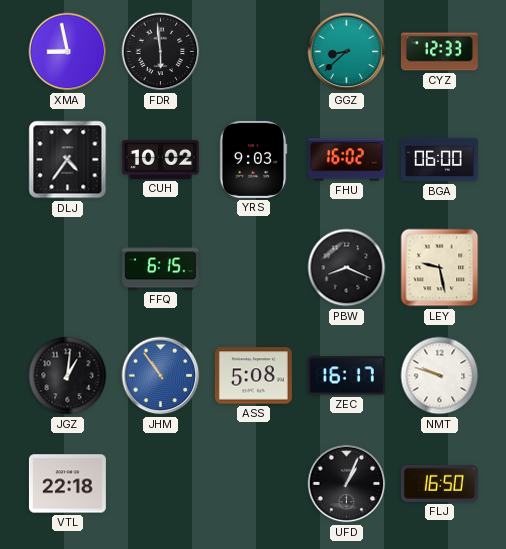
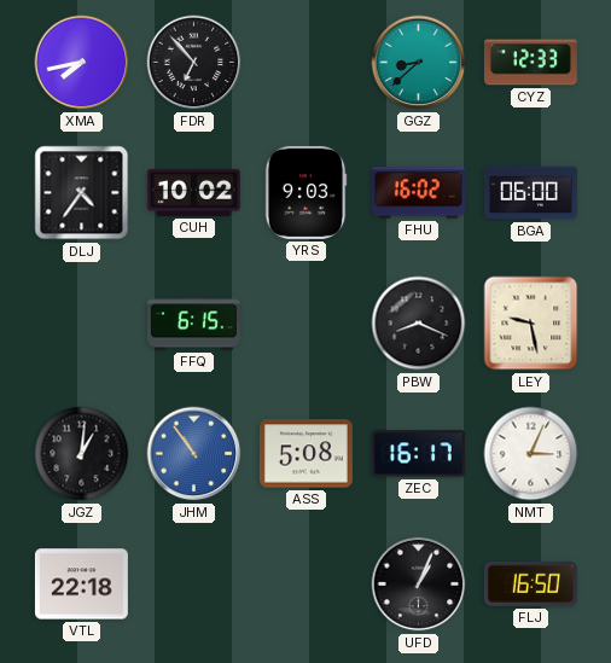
XMA: 8:58 -> 7:43
FDR: 5:59 -> 6:53
NMT: 9:48 -> 3:04
